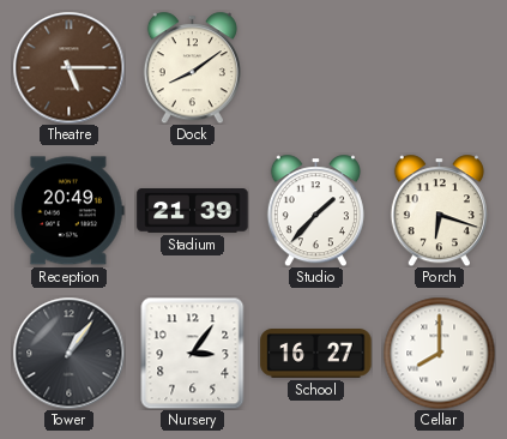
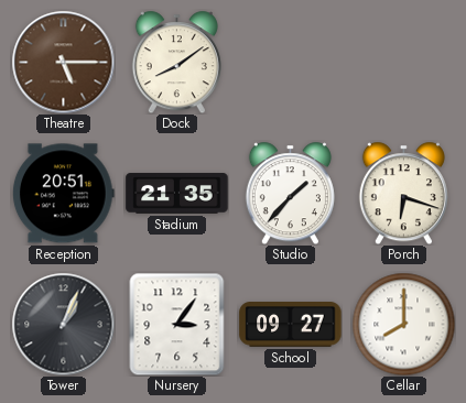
Reception: 20:49 -> 20:51
Stadium: 21:39 -> 21:35
Tower: 1:06 -> 1:04
School: 16:27 -> 09:27
